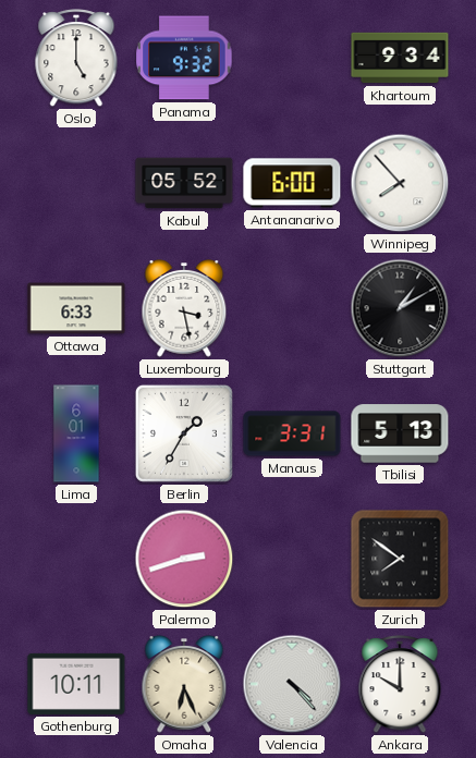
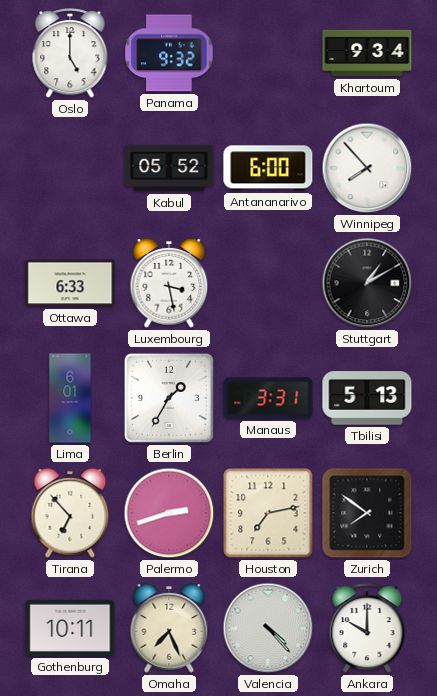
Tirana: none -> 6:53
Houston: none -> 7:13
Omaha: 6:26 -> 7:26
